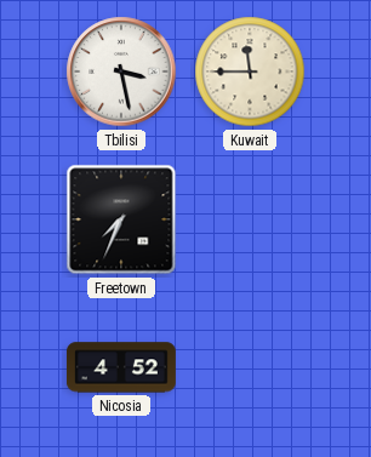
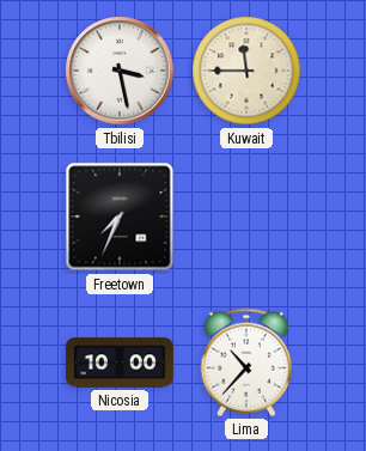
Nicosia: 4:52 -> 10:00
Lima: none -> 10:37
